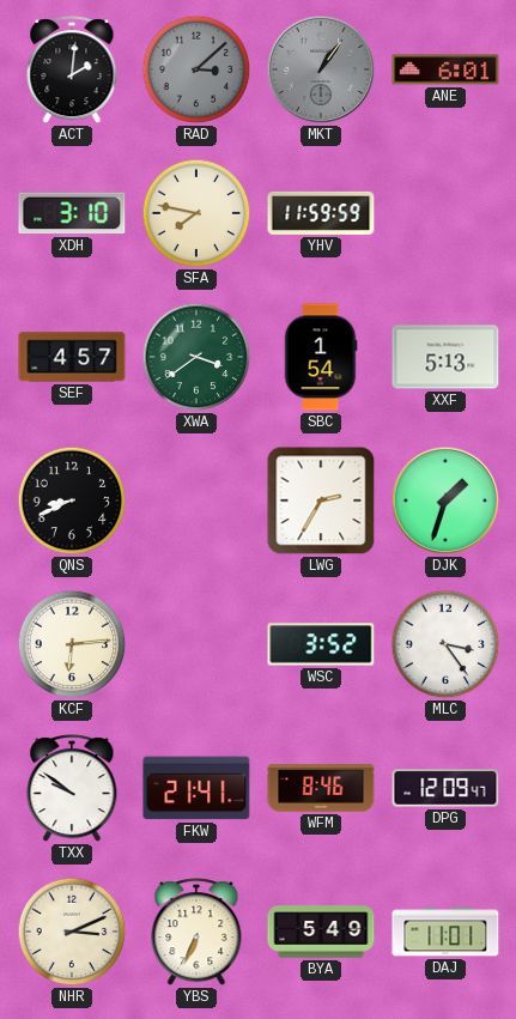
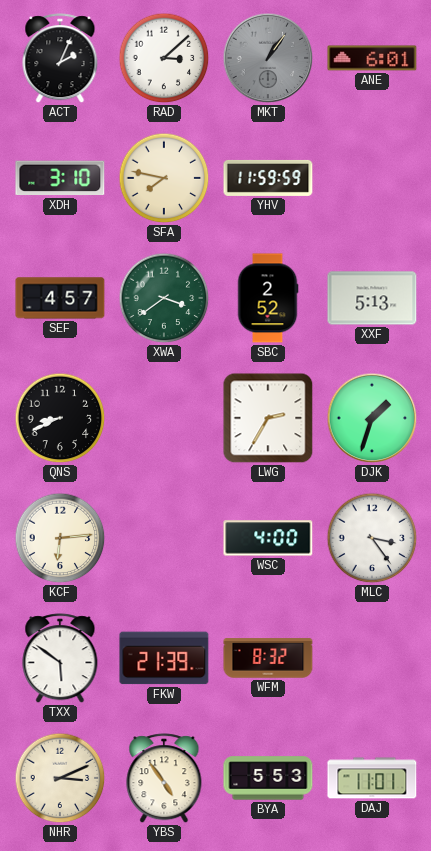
ACT: 2:01 -> 2:04
RAD dial: grey -> white
SBC: 1:54 -> 2:52
WSC: 3:52 -> 4:00
TXX: 9:51 -> 5:51
FKW: 21:41 -> 21:39
WFM: 8:46 -> 8:32
DPG: 12:09 -> none
YBS: 6:34 -> 4:54
BYA: 5:49 -> 5:53
